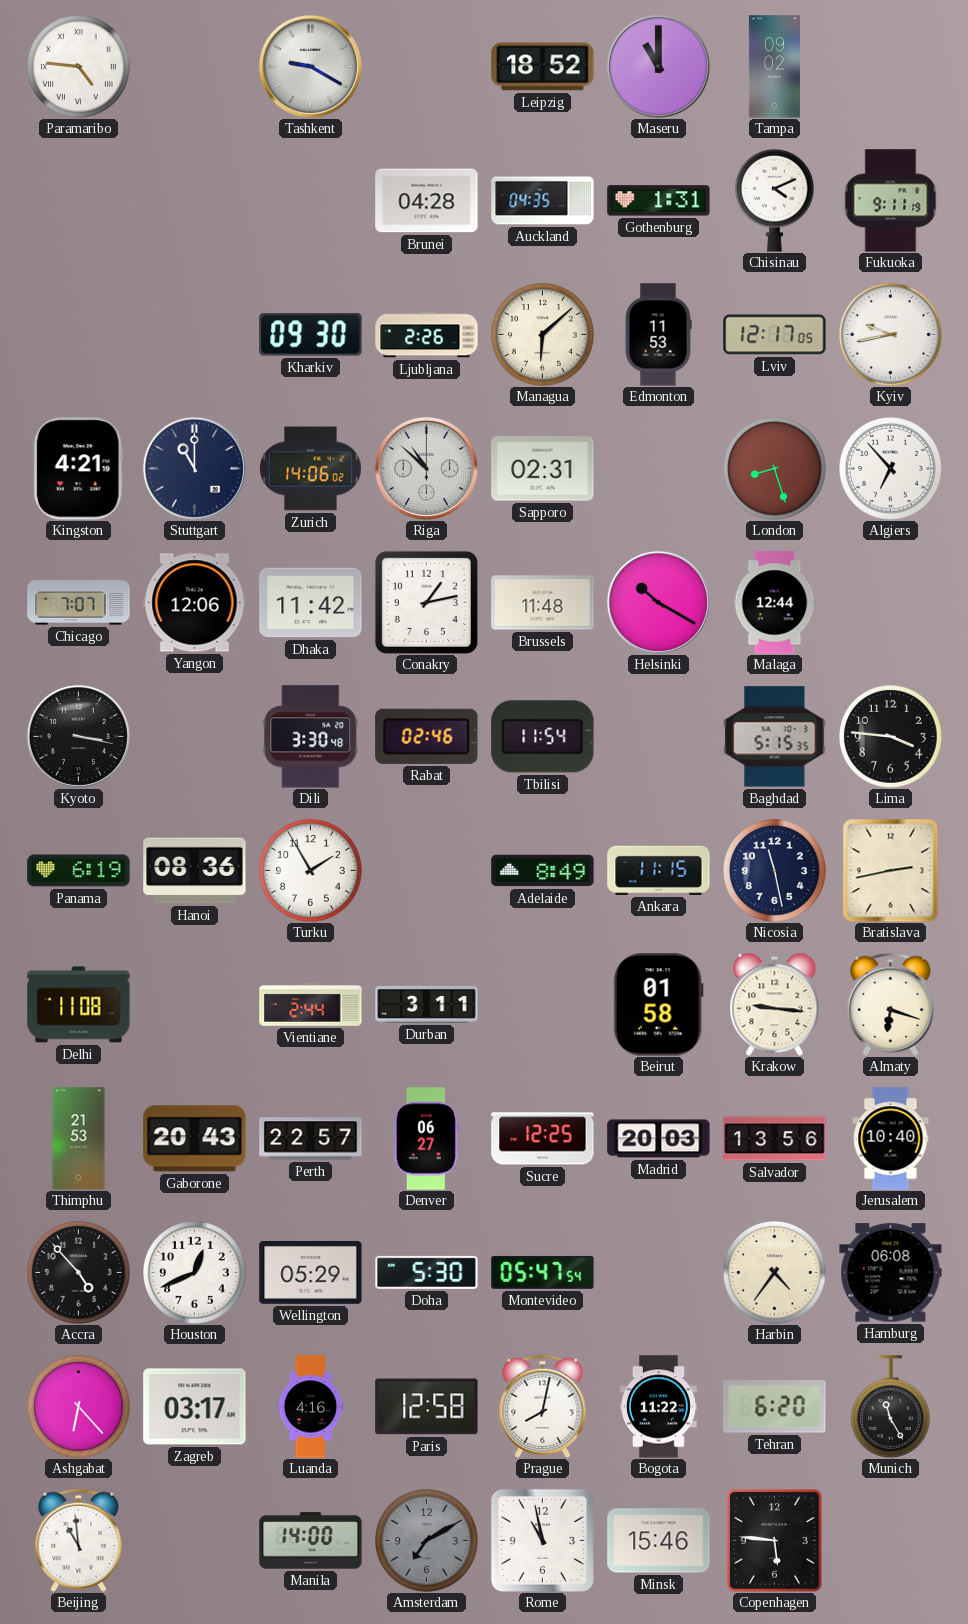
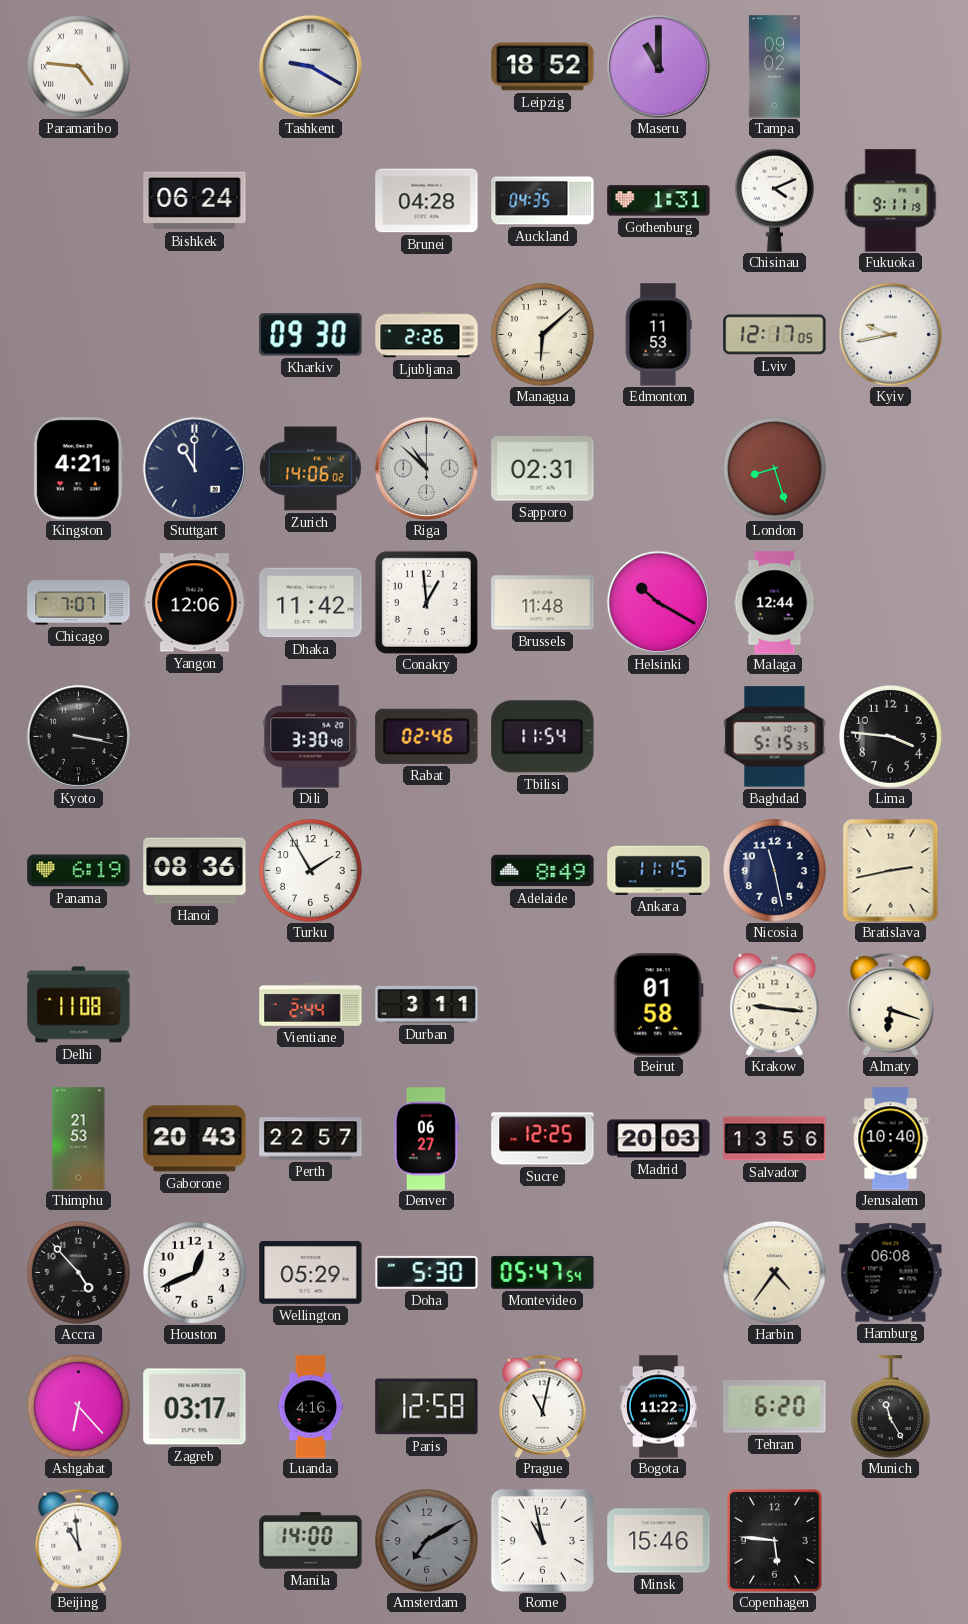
Bishkek: none -> 06:24
Algiers: 6:53 -> none
Conakry: 1:13 -> 12:59
Prague: 8:02 -> 11:02
